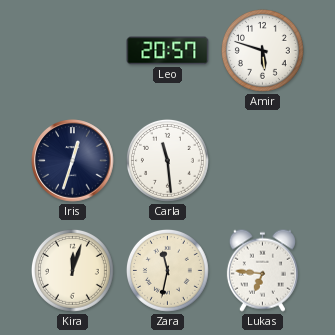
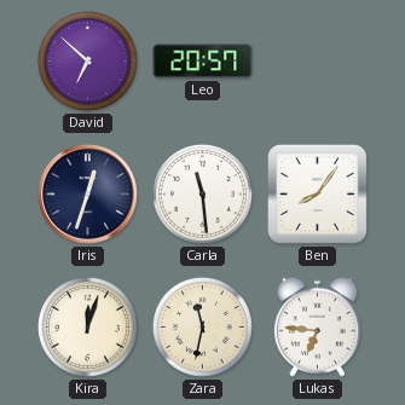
David: none -> 6:52
Amir: 5:48 -> none
Ben: none -> 8:06
